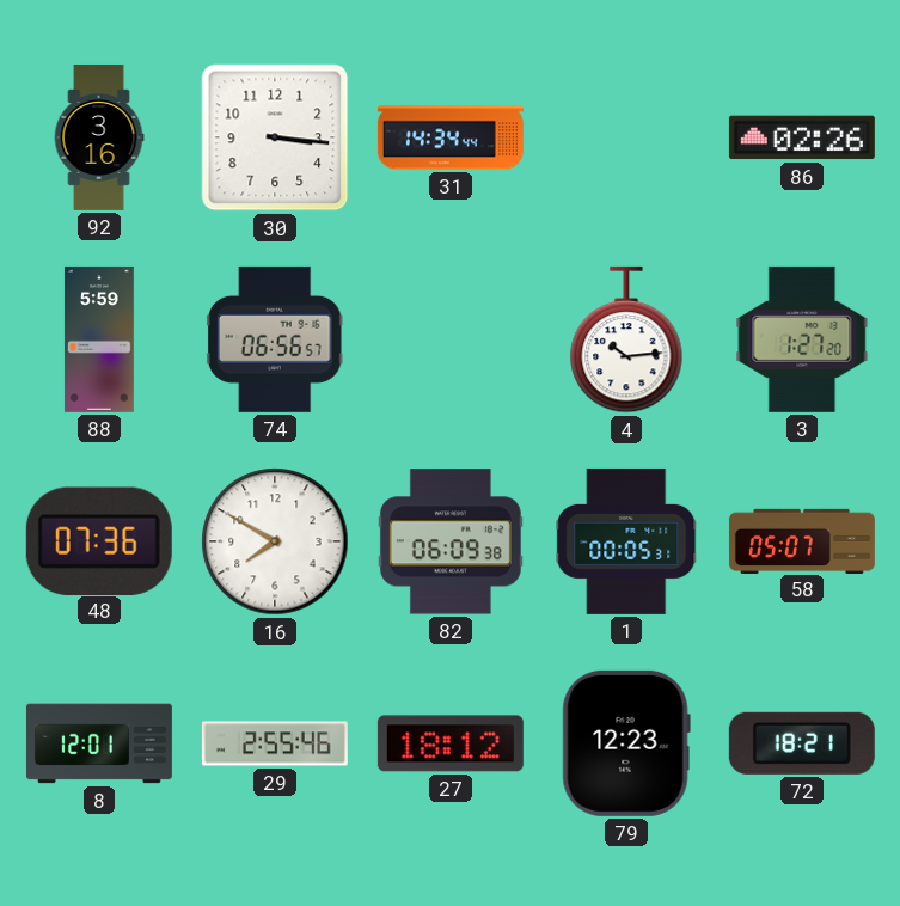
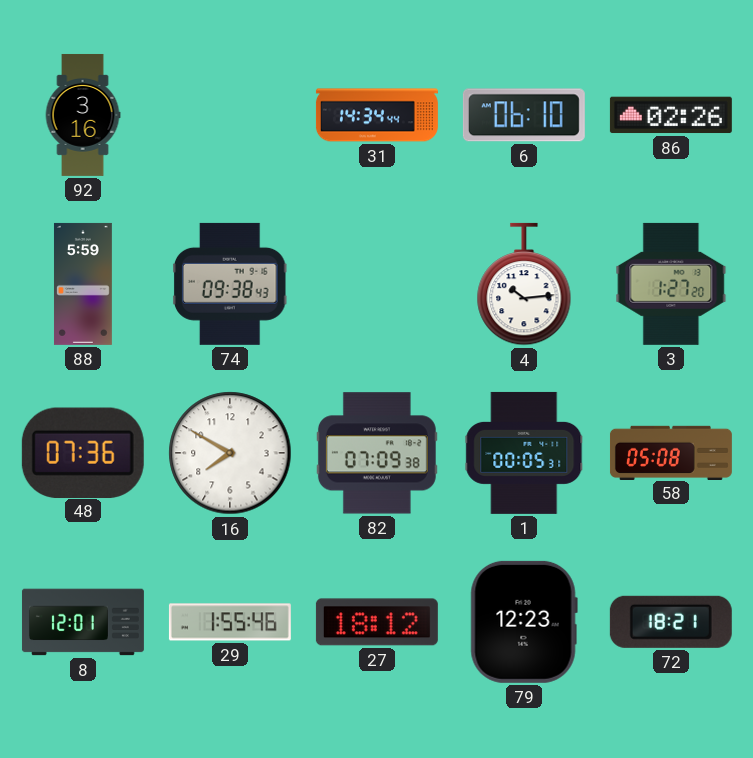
30: 3:16 -> none
6: none -> 06:10
74: 06:56 -> 09:38
82: 06:09 -> 07:09
58: 05:07 -> 05:08
29: 2:55 -> 1:55
